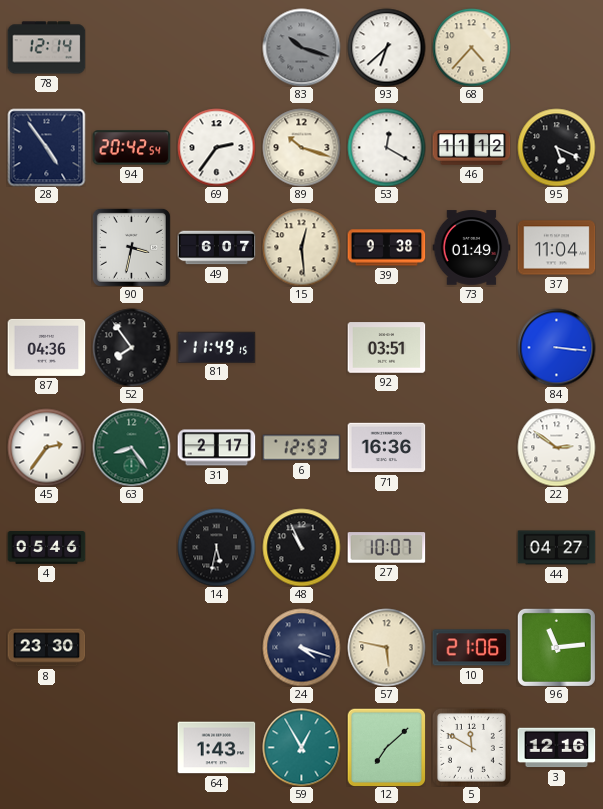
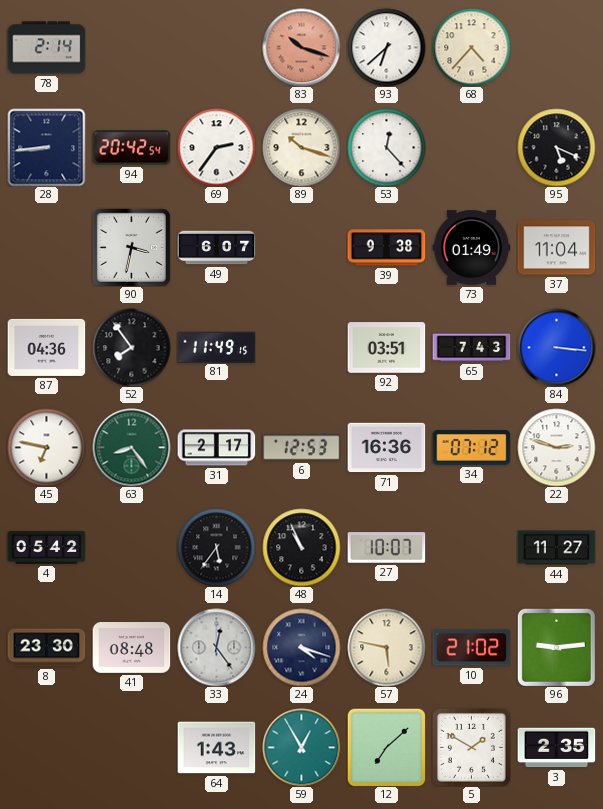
78: 12:14 -> 2:14
83 dial: grey -> salmon
28: 4:54 -> 8:44
53: 12:20 -> 12:23
46: 11:12 -> none
15: 12:29 -> none
65: none -> 7:43
45: 2:36 -> 6:47
34: none -> 07:12
22: 2:51 -> 2:48
4: 05:46 -> 05:42
14: 5:32 -> 5:36
44: 04:27 -> 11:27
41: none -> 08:48
33: none -> 12:24
10: 21:06 -> 21:02
96: 11:14 -> 9:14
5: 11:50 -> 1:50
3: 12:16 -> 2:35
